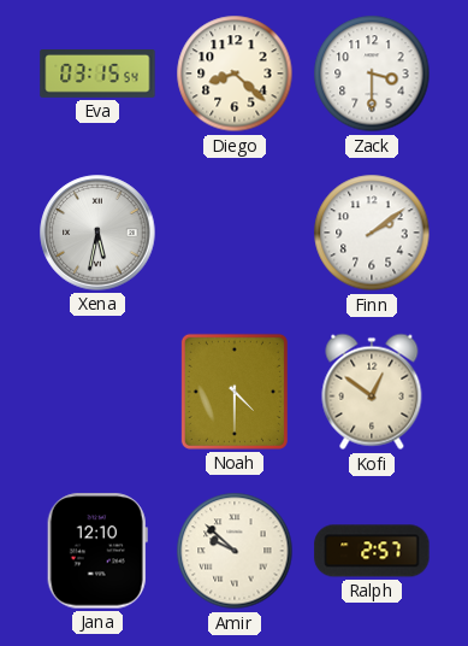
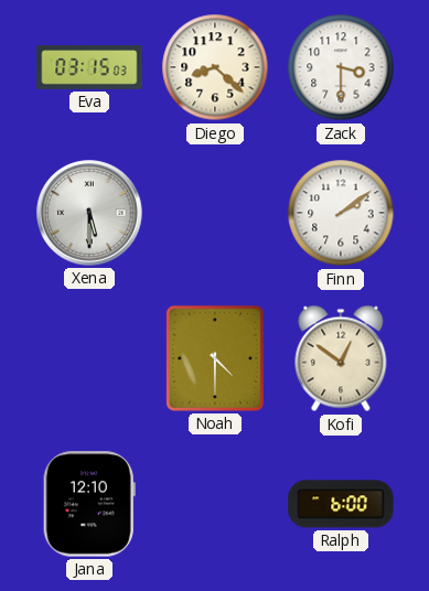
Eva: 03:15:54 -> 03:15:03
Xena: 5:32 -> 5:30
Amir: 9:52 -> none
Ralph: 2:57 -> 6:00
